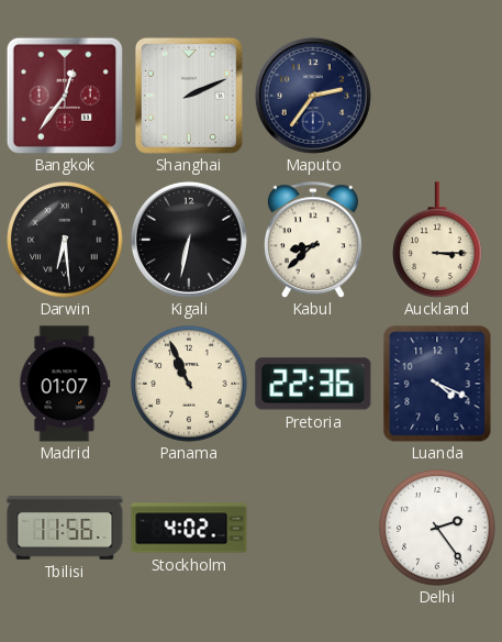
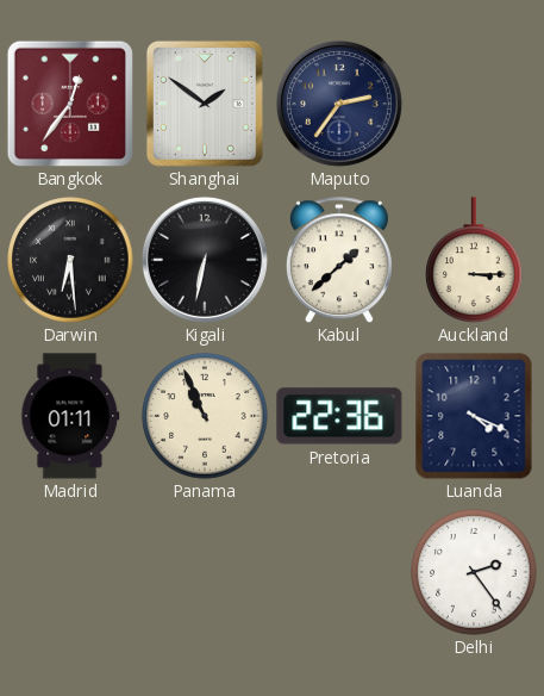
Shanghai: 2:11 -> 1:51
Kabul: 8:38 -> 1:38
Madrid: 01:07 -> 01:11
Tbilisi: 11:56 -> none
Stockholm: 4:02 -> none
